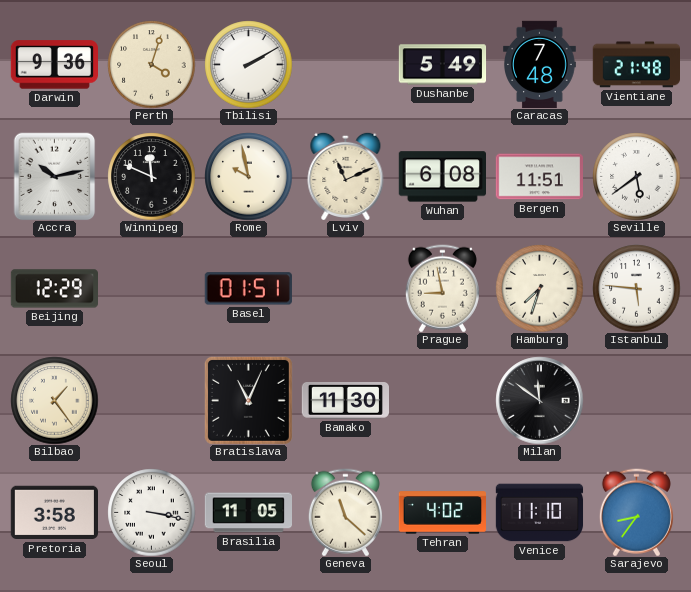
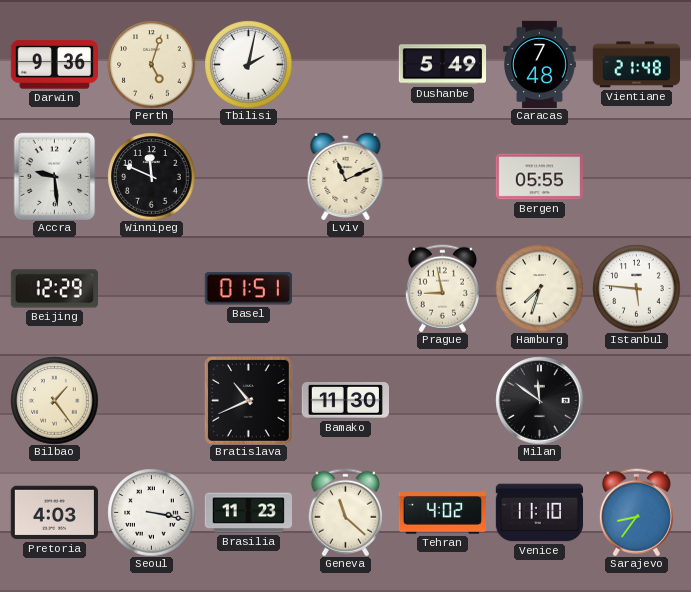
Perth: 4:03 -> 5:03
Tbilisi: 2:10 -> 2:02
Accra: 10:13 -> 9:29
Rome: 9:58 -> none
Wuhan: 6:08 -> none
Bergen: 11:51 -> 05:55
Seville: 5:39 -> none
Bratislava: 11:04 -> 10:41
Pretoria: 3:58 -> 4:03
Brasilia: 11:05 -> 11:23
